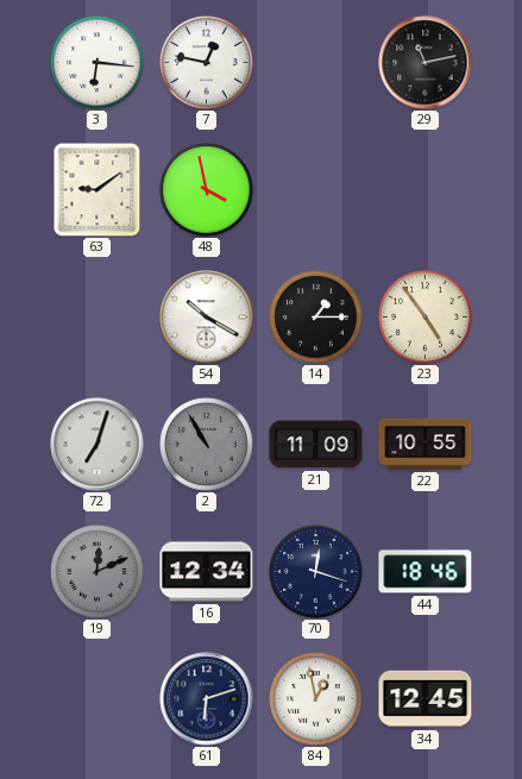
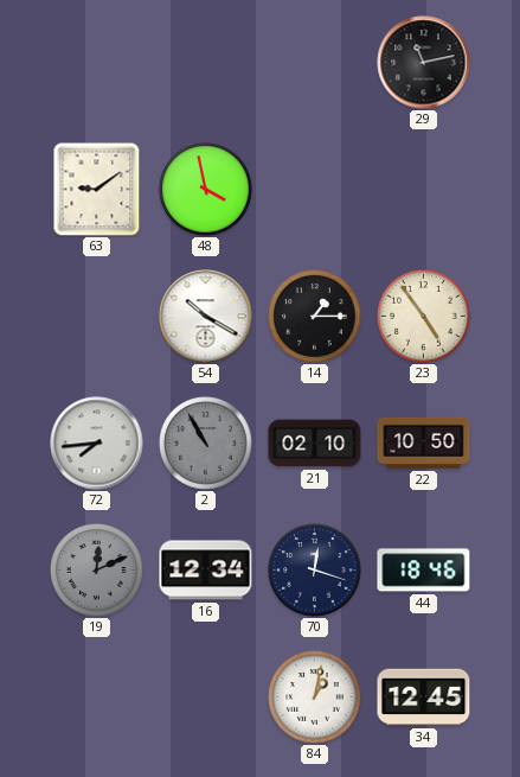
3: 6:16 -> none
7: 12:47 -> none
72: 7:03 -> 7:44
21: 11:09 -> 02:10
22: 10:55 -> 10:50
61: 6:12 -> none
84: 12:58 -> 1:02
